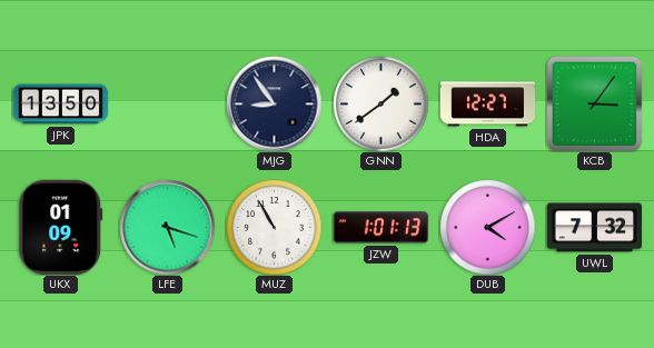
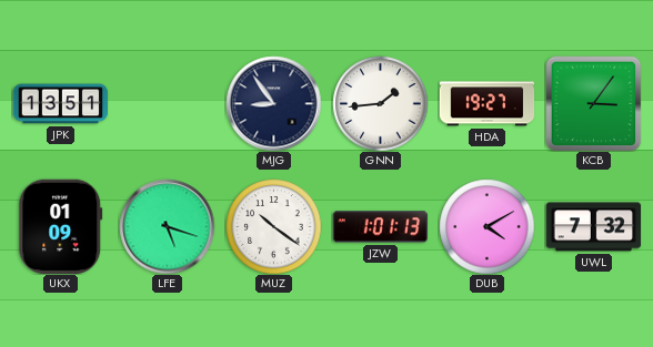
JPK: 13:50 -> 13:51
GNN: 1:39 -> 1:44
HDA: 12:27 -> 19:27
MUZ: 10:55 -> 10:21
